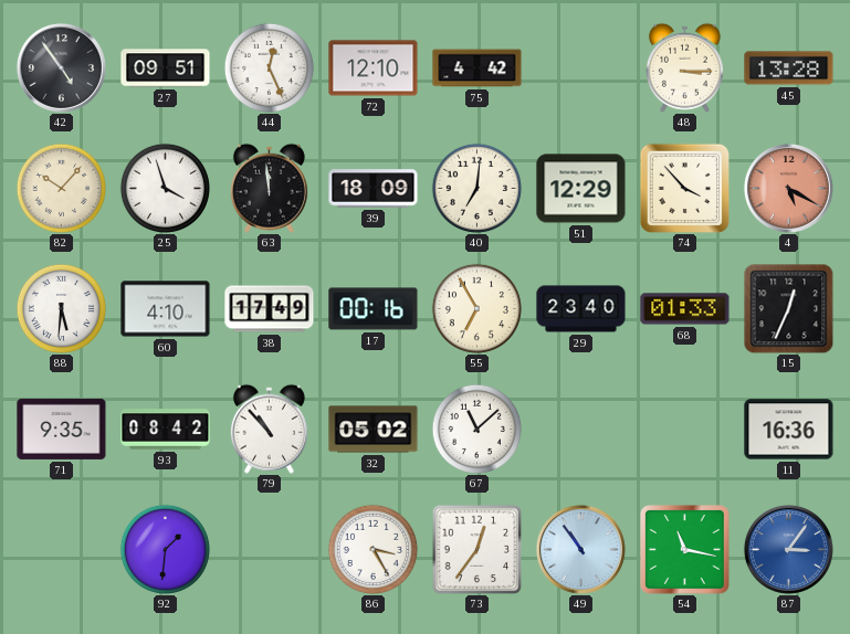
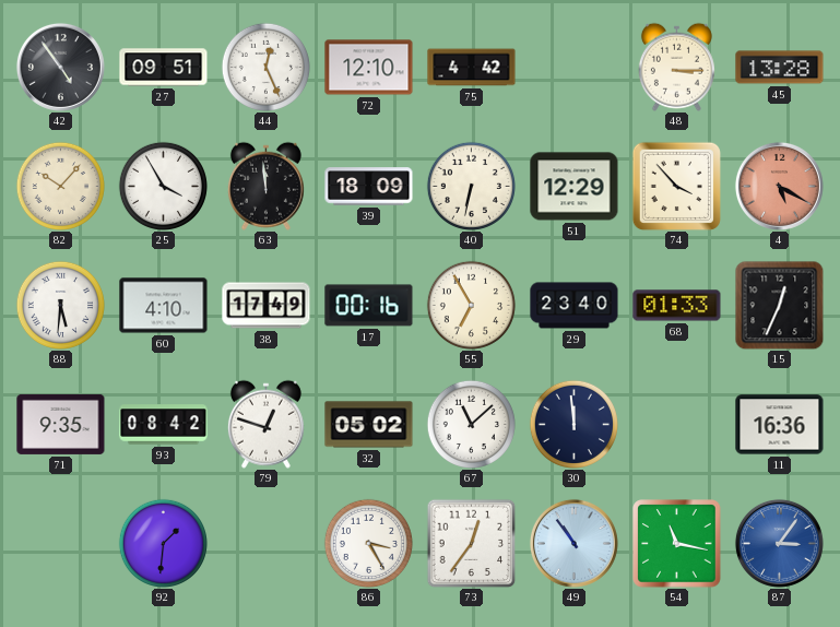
25: 3:57 -> 3:55
40: 7:01 -> 6:32
79: 10:53 -> 12:48
30: none -> 11:59
